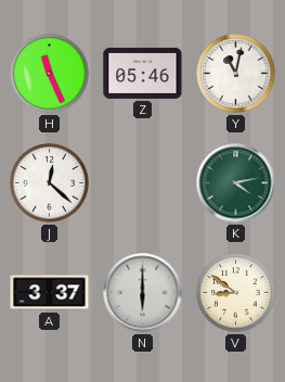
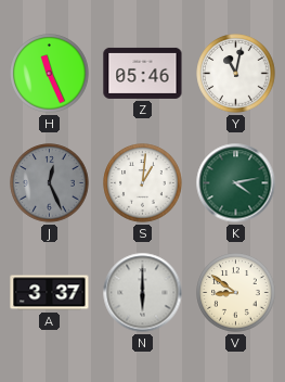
J: 12:22 -> 12:26
J dial: white -> grey
S: none -> 1:01
